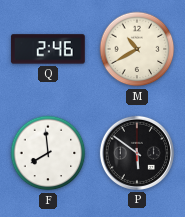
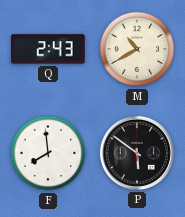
Q: 2:46 -> 2:43
